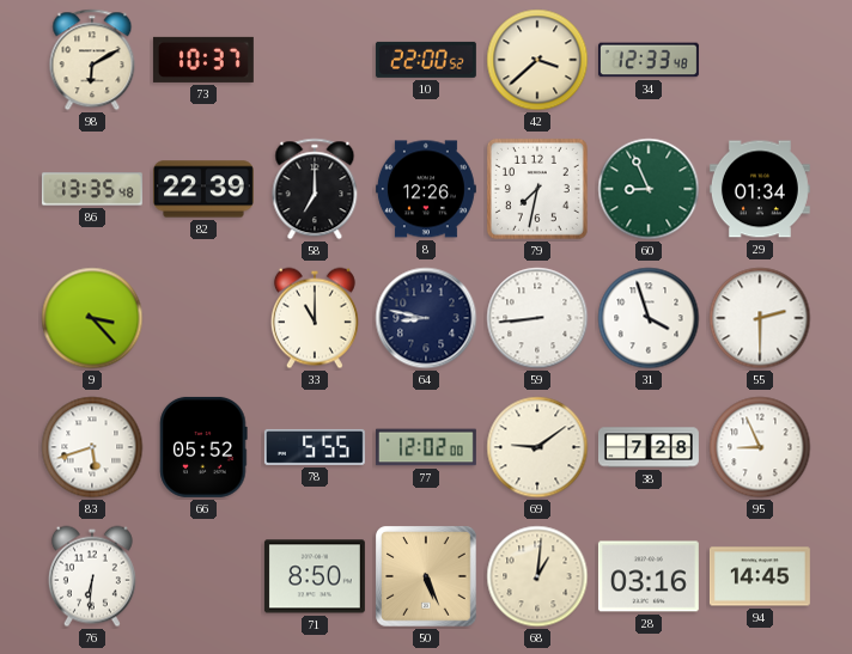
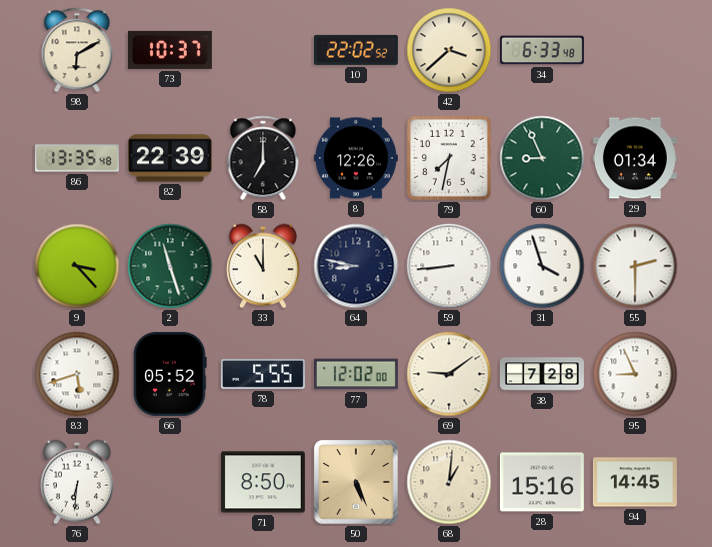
10: 22:00 -> 22:02
34: 12:33 -> 6:33
2: none -> 11:27
28: 03:16 -> 15:16
